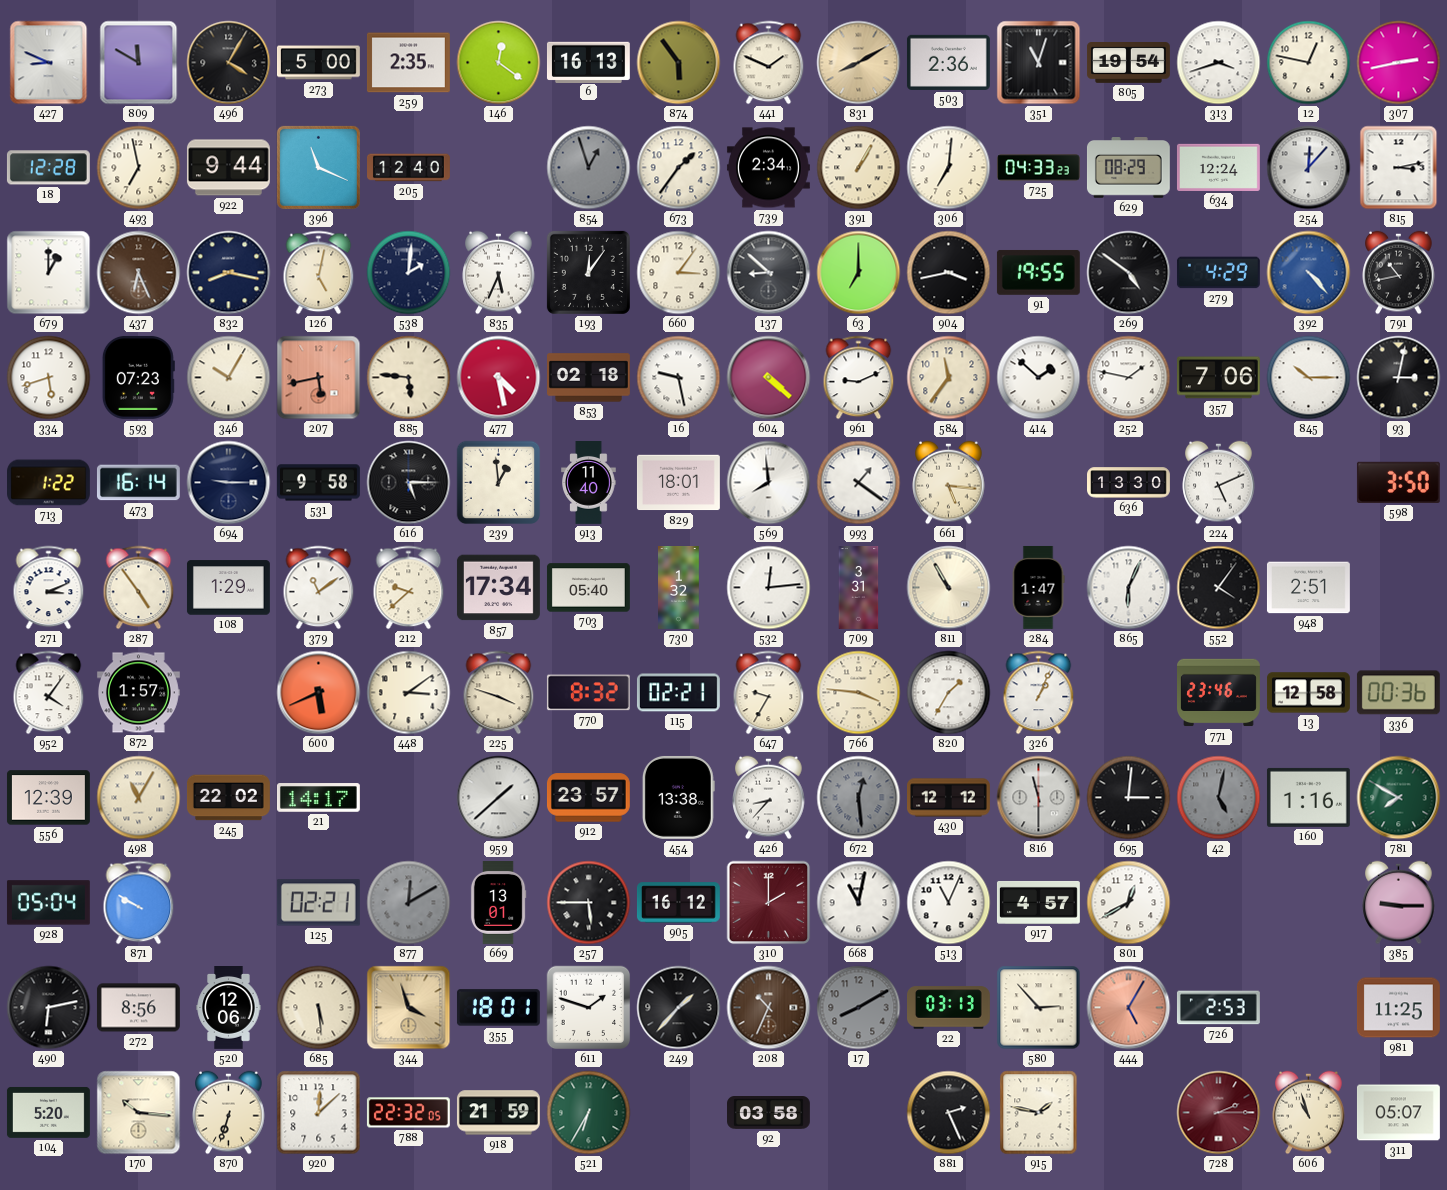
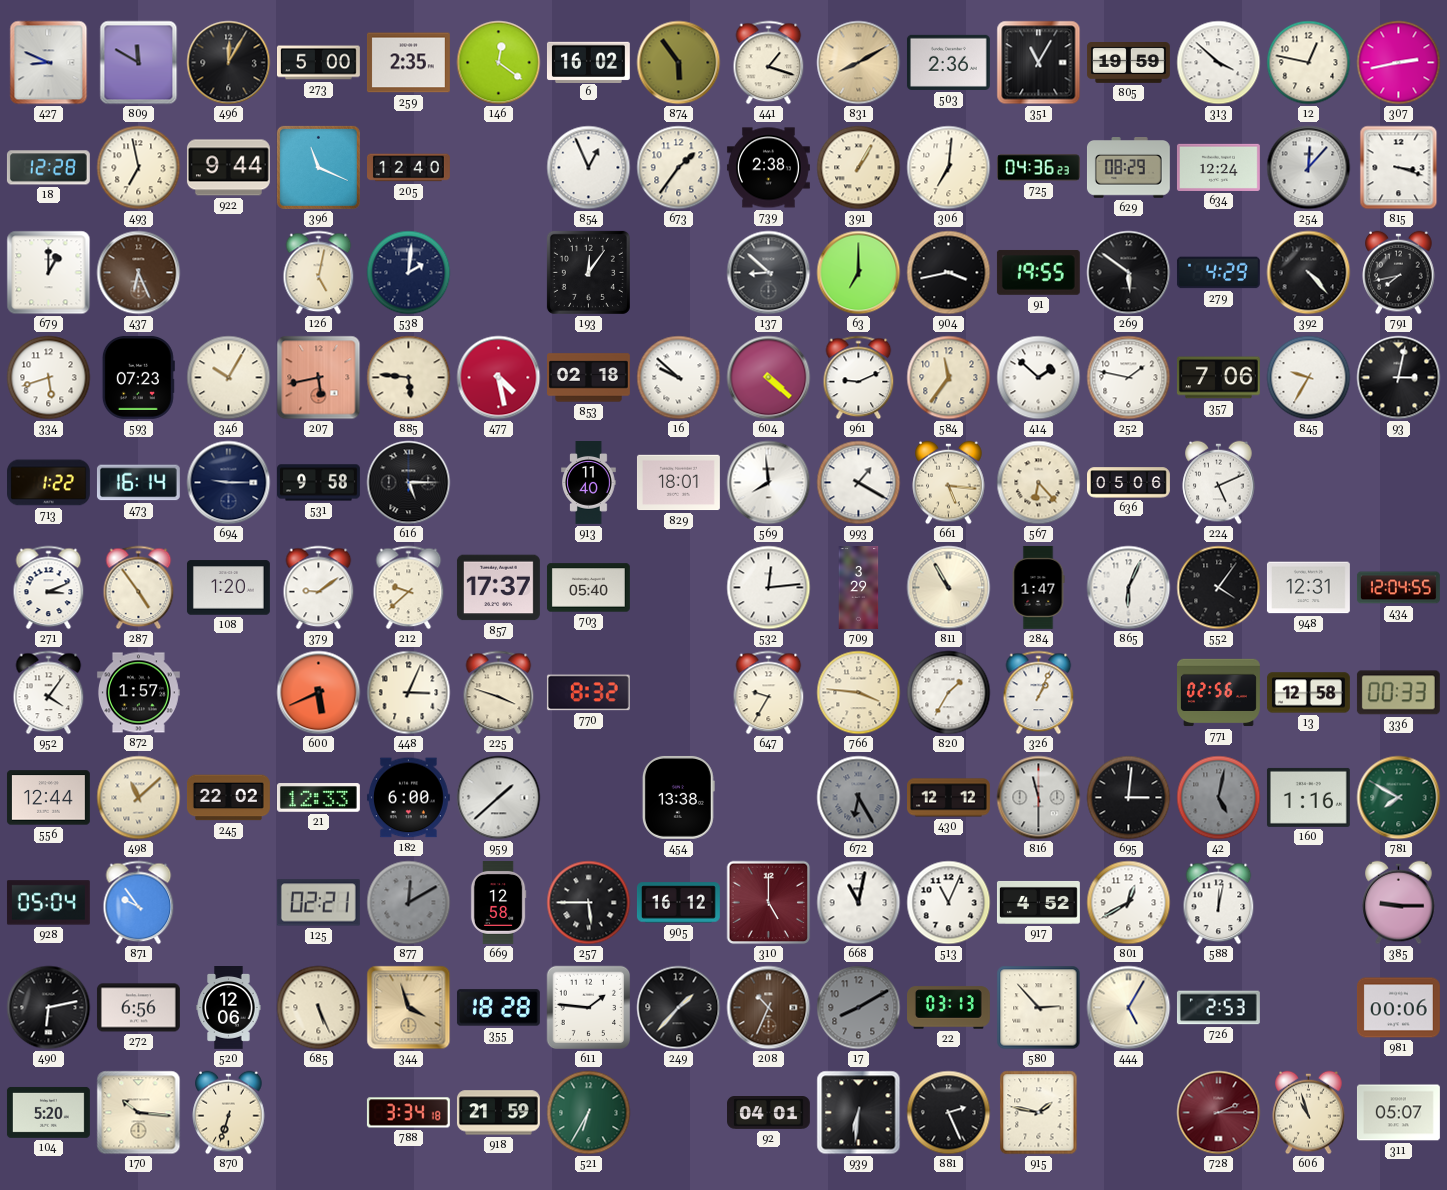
496: 4:05 -> 12:05
6: 16:13 -> 16:02
441: 1:49 -> 1:18
351: 11:03 -> 11:05
805: 19:54 -> 19:59
313: 3:42 -> 3:52
854: 12:57 -> 12:56
854 dial: grey -> white
739: 2:34 -> 2:38
725: 04:33 -> 04:36
815: 3:13 -> 3:18
832: 8:17 -> none
835: 5:34 -> none
660: 3:06 -> none
269: 4:51 -> 5:51
392 dial: blue -> black
791: 10:43 -> 7:43
16: 9:28 -> 9:52
845: 10:15 -> 9:35
239: 12:59 -> none
993: 1:21 -> 1:20
567: none -> 6:23
636: 13:30 -> 05:06
598: 3:50 -> none
108: 1:29 -> 1:20
379: 11:09 -> 9:09
857: 17:34 -> 17:37
730: 1:32 -> none
709: 3:31 -> 3:29
948: 2:51 -> 12:31
434: none -> 12:04
448: 3:09 -> 3:04
115: 02:21 -> none
771: 23:46 -> 02:56
336: 00:36 -> 00:33
556: 12:39 -> 12:44
498: 11:05 -> 11:08
21: 14:17 -> 12:33
182: none -> 6:00
912: 23:57 -> none
426: 8:37 -> none
672: 12:29 -> 6:25
871: 9:50 -> 9:54
669: 13:01 -> 12:58
310: 2:00 -> 5:00
917: 4:57 -> 4:52
588: none -> 12:02
272: 8:56 -> 6:56
685: 5:29 -> 5:26
355: 18:01 -> 18:28
611: 1:48 -> 1:46
444 dial: salmon -> cream
981: 11:25 -> 00:06
920: 12:08 -> none
788: 22:32 -> 3:34
92: 03:58 -> 04:01
939: none -> 6:31
